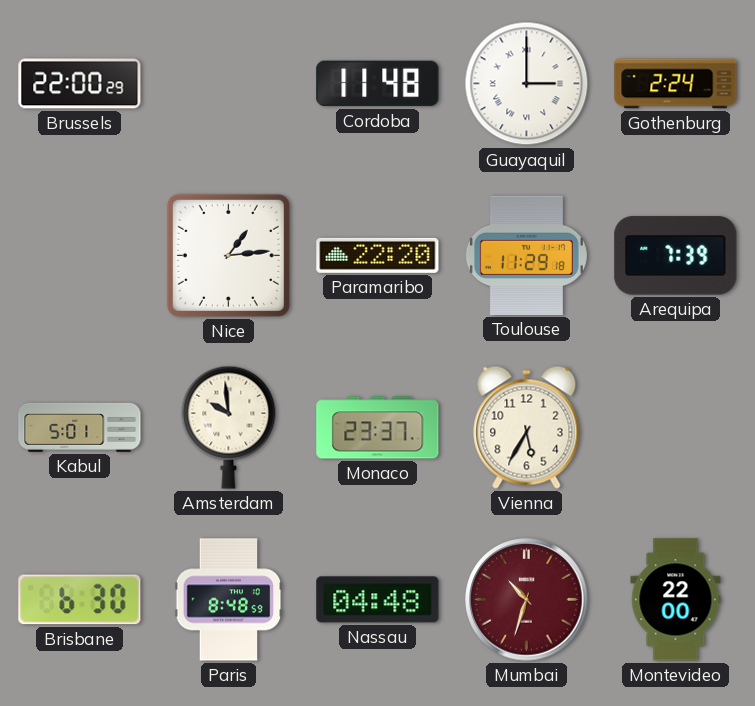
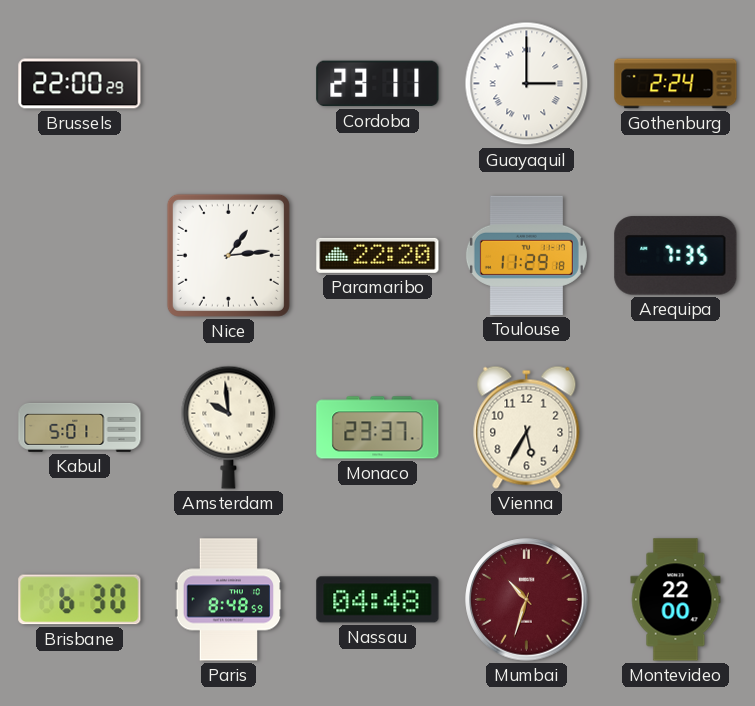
Cordoba: 11:48 -> 23:11
Arequipa: 7:39 -> 7:35
